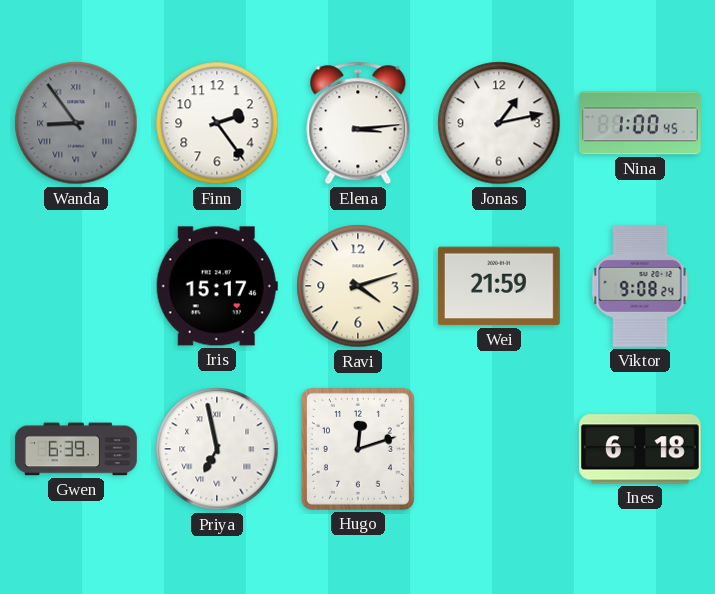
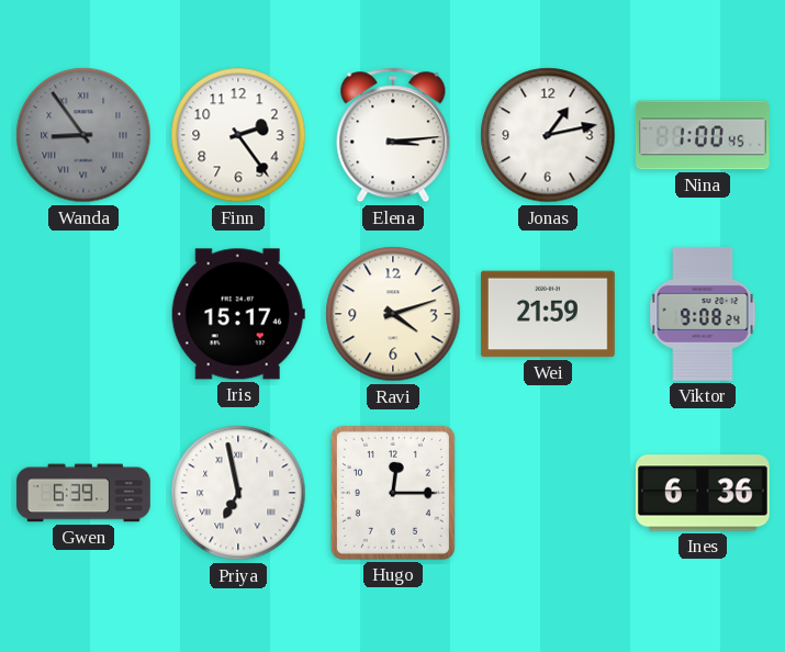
Hugo: 12:12 -> 12:15
Ines: 6:18 -> 6:36
